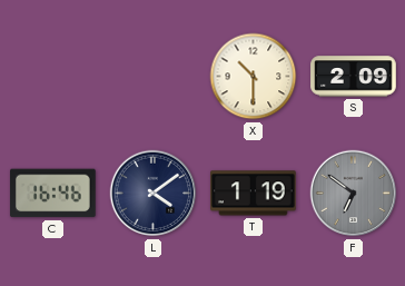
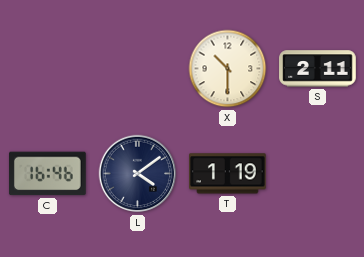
S: 2:09 -> 2:11
F: 6:51 -> none
